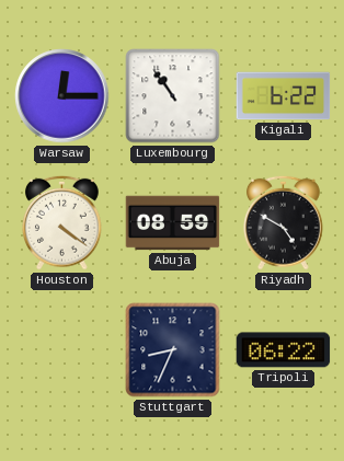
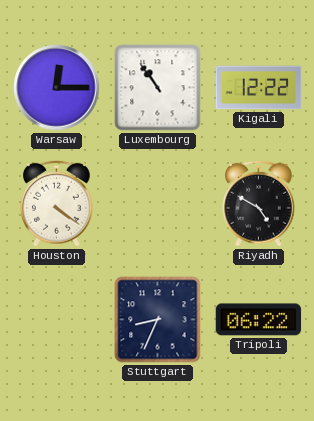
Kigali: 6:22 -> 12:22
Abuja: 08:59 -> none
